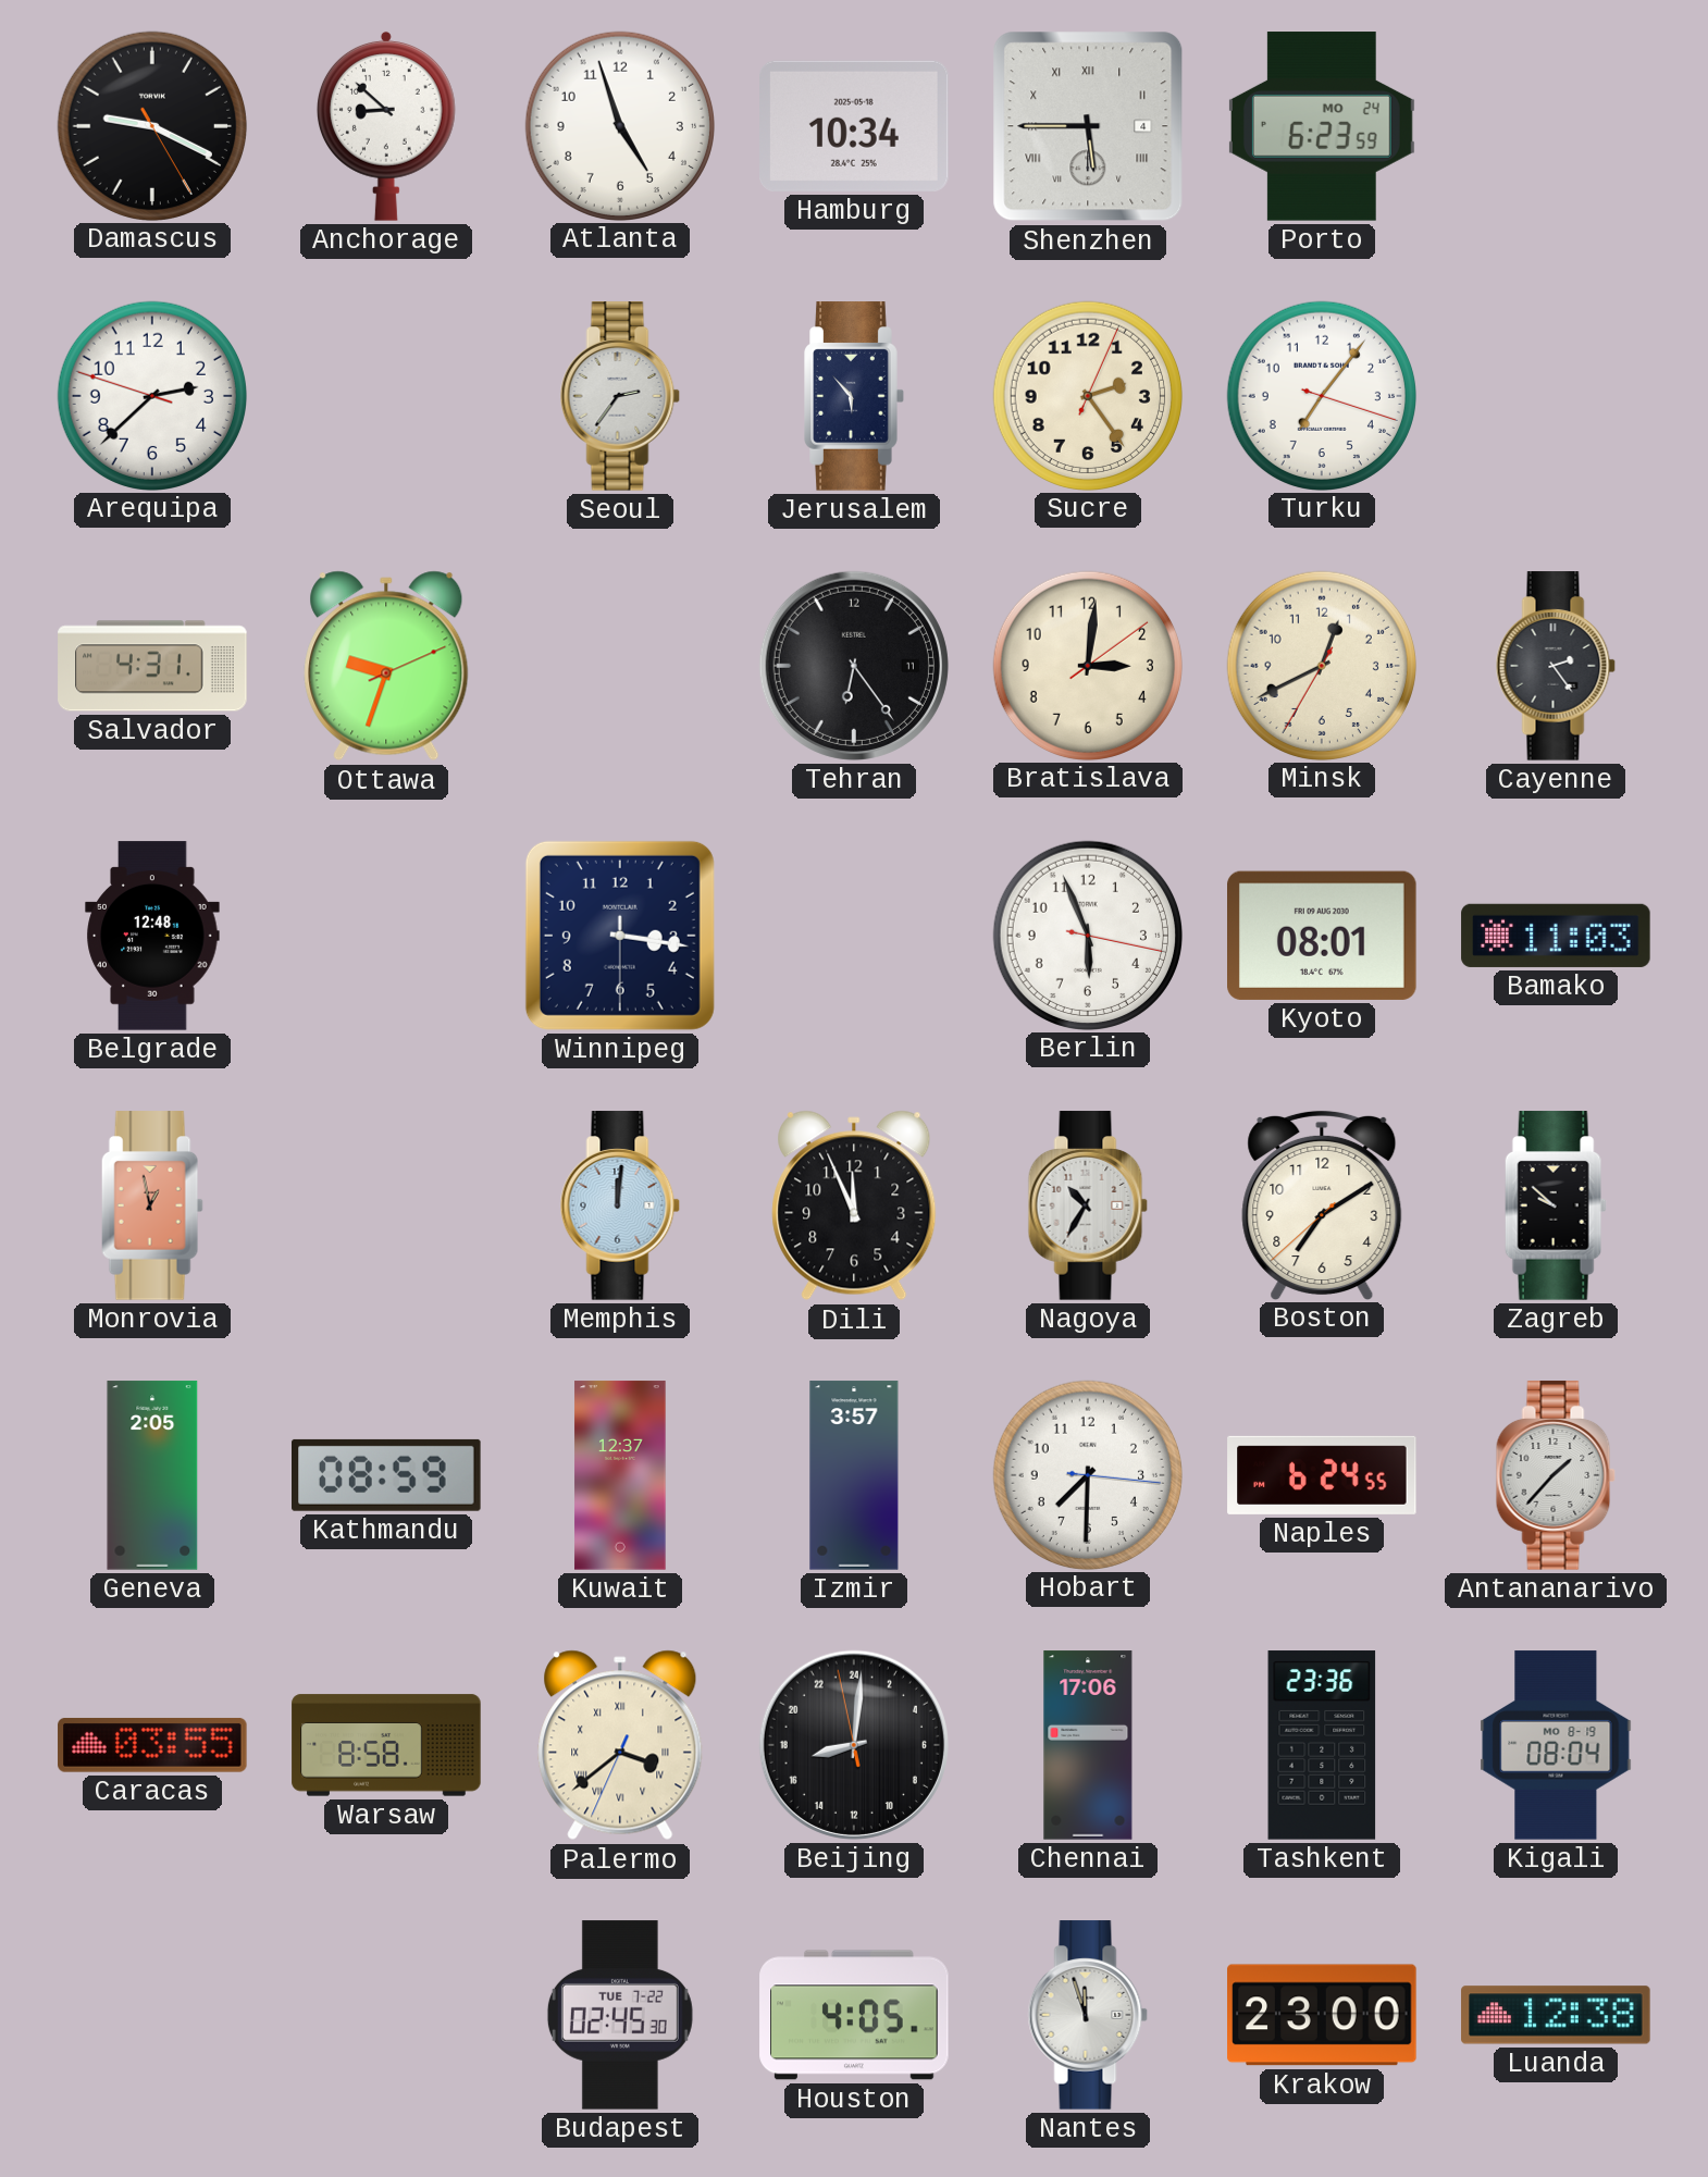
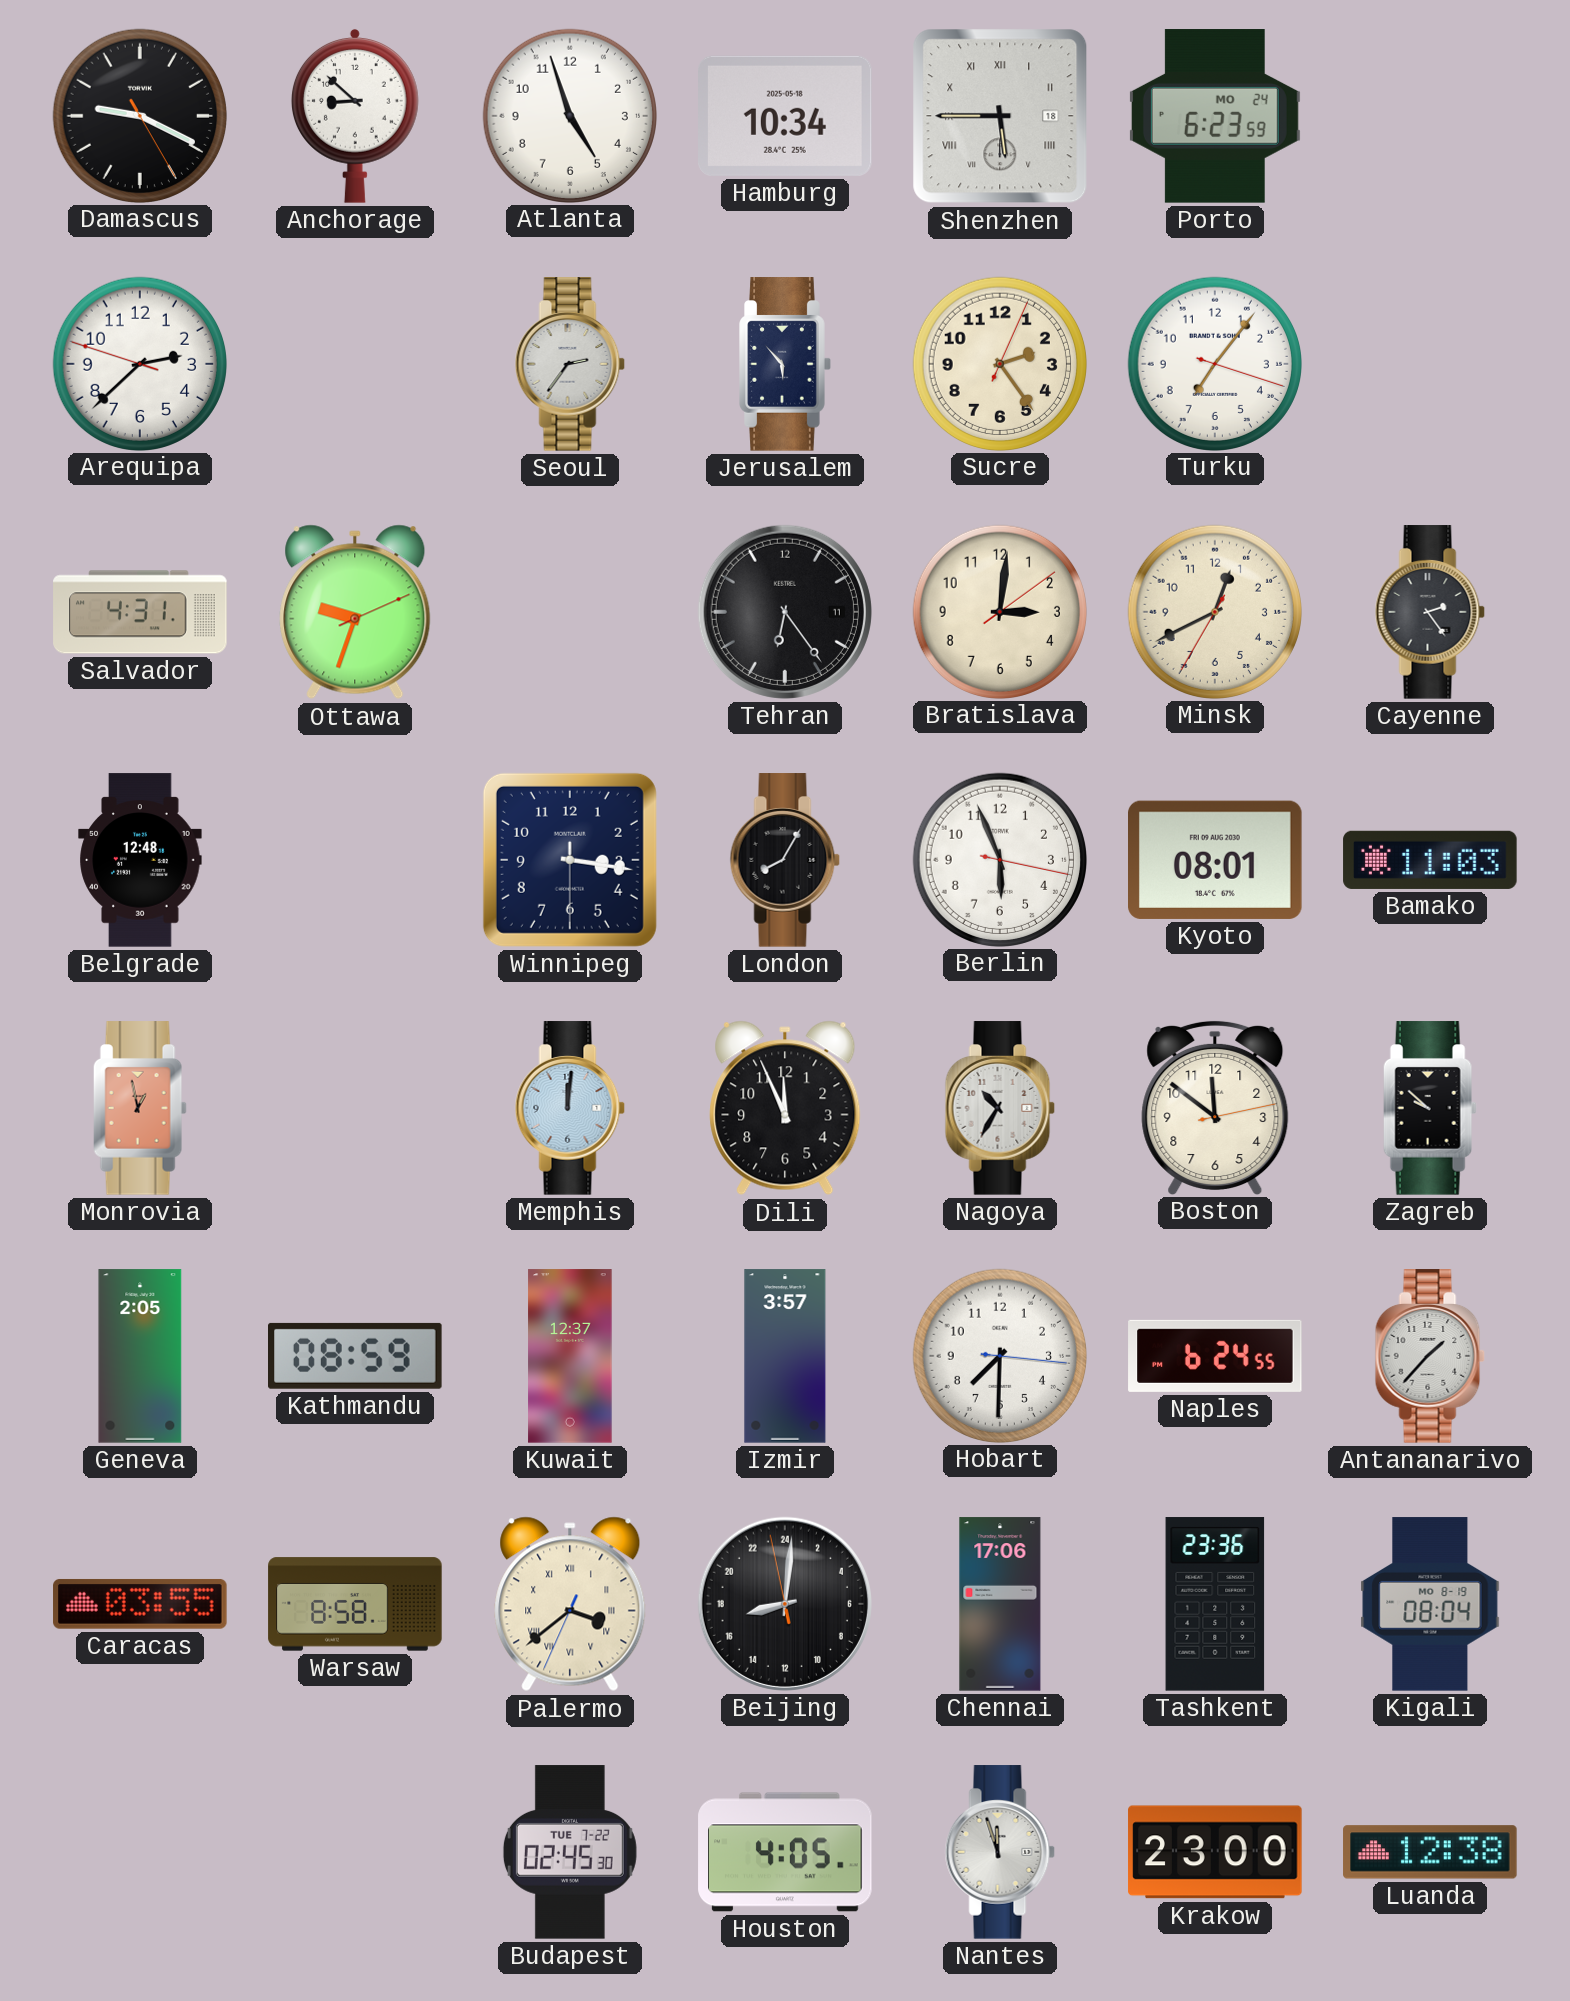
Shenzhen date: 4 -> 18
London: none -> 8:05
Boston: 7:09 -> 11:51
